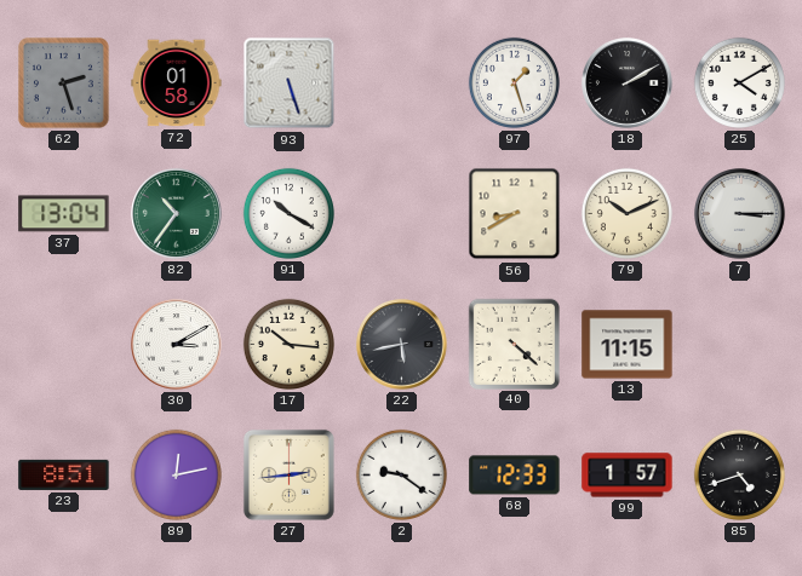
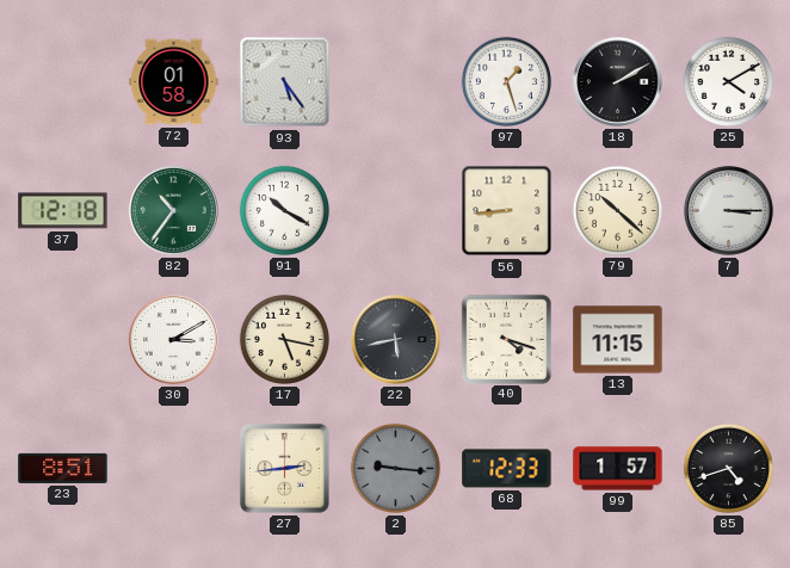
62: 2:27 -> none
93: 5:27 -> 5:24
37: 13:04 -> 12:18
56: 8:40 -> 8:44
79: 10:11 -> 10:22
17: 10:16 -> 5:17
40: 4:22 -> 4:18
89: 12:13 -> none
2: 9:21 -> 9:16
2 dial: white -> grey
